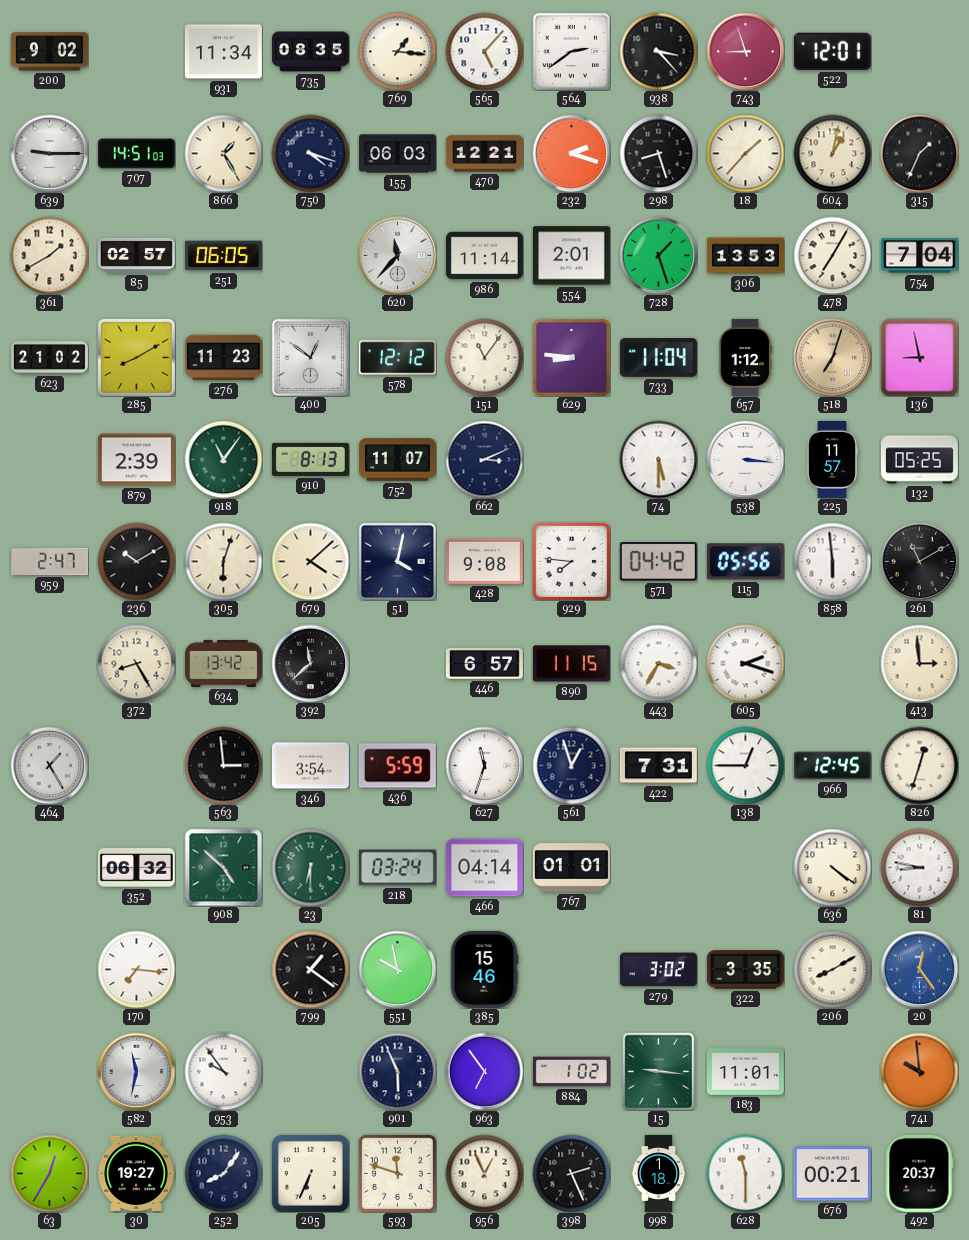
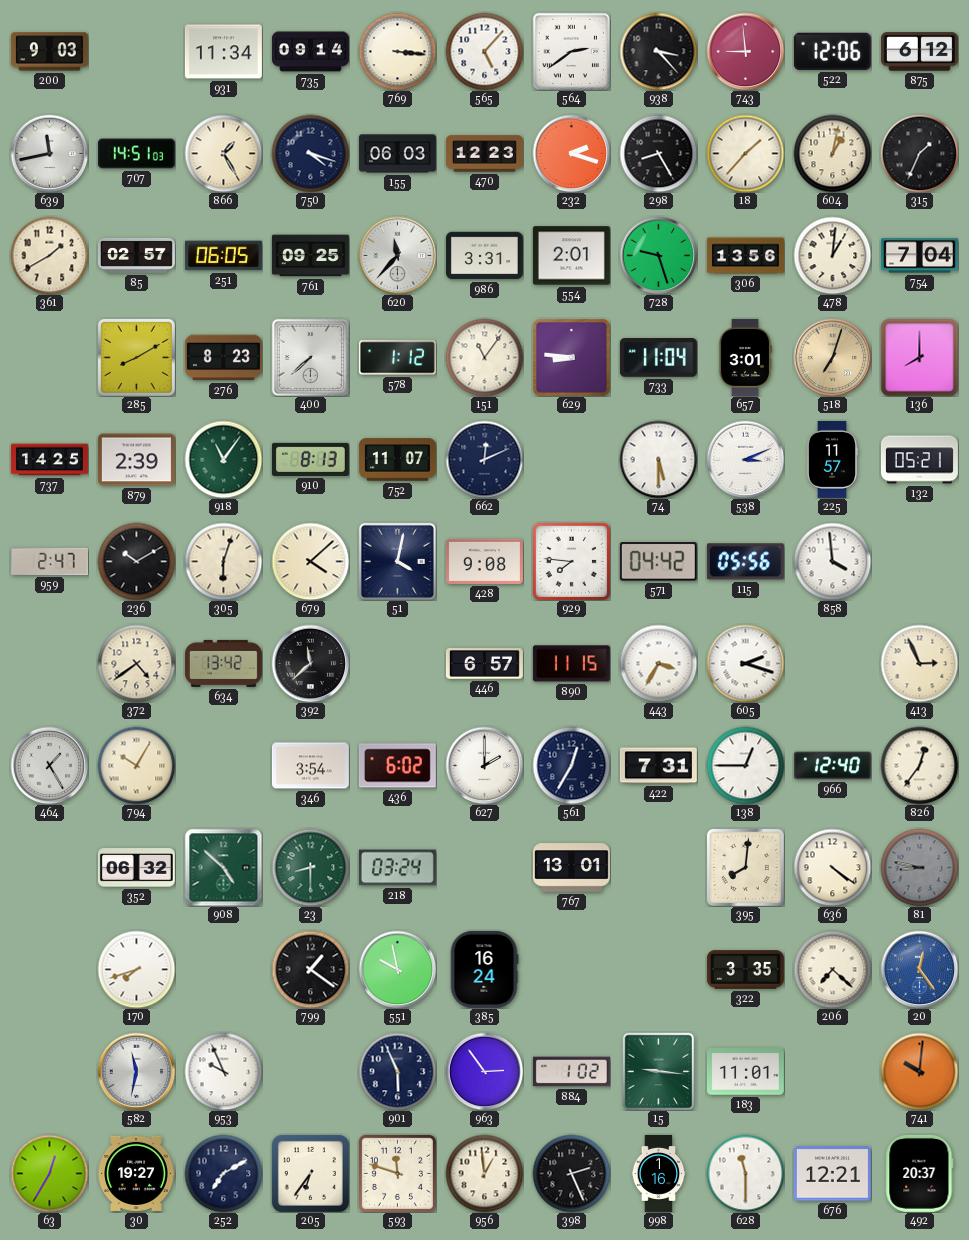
200: 9:02 -> 9:03
735: 08:35 -> 09:14
769: 1:16 -> 3:16
743: 8:57 -> 8:59
522: 12:01 -> 12:06
875: none -> 6:12
639: 9:15 -> 11:43
470: 12:21 -> 12:23
298: 8:27 -> 8:25
761: none -> 09:25
986: 11:14 -> 3:31
728: 1:27 -> 9:27
306: 13:53 -> 13:56
478: 7:05 -> 1:01
623: 21:02 -> none
276: 11:23 -> 8:23
400: 12:51 -> 7:38
578: 12:12 -> 1:12
657: 1:12 -> 3:01
136: 8:58 -> 8:00
737: none -> 14:25
662: 3:11 -> 12:11
538: 3:16 -> 3:11
132: 05:25 -> 05:21
858: 5:59 -> 3:59
261: 11:10 -> none
372: 8:25 -> 4:39
413: 2:59 -> 2:56
794: none -> 10:05
563: 2:59 -> none
436: 5:59 -> 6:02
627: 11:33 -> 2:00
561: 12:57 -> 12:35
966: 12:45 -> 12:40
826: 12:33 -> 12:36
23: 6:30 -> 8:30
466: 04:14 -> none
767: 01:01 -> 13:01
395: none -> 8:01
81 dial: white -> grey
170: 7:16 -> 7:42
385: 15:46 -> 16:24
279: 3:02 -> none
206: 8:10 -> 7:22
953: 9:54 -> 9:56
963: 6:54 -> 2:54
741: 9:59 -> 10:01
252: 8:06 -> 7:10
205: 6:34 -> 6:36
956: 12:56 -> 12:59
998: 1:18 -> 1:16
676: 00:21 -> 12:21
